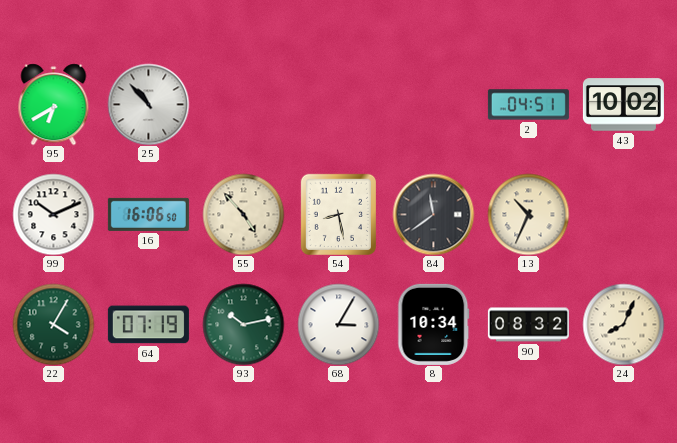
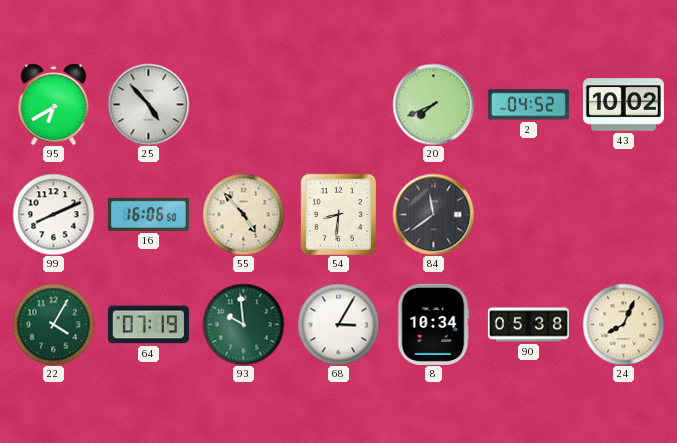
25: 10:53 -> 4:53
20: none -> 7:41
2: 04:51 -> 04:52
99: 10:11 -> 8:11
54: 8:28 -> 8:31
13: 10:34 -> none
93: 10:13 -> 9:59
90: 08:32 -> 05:38
